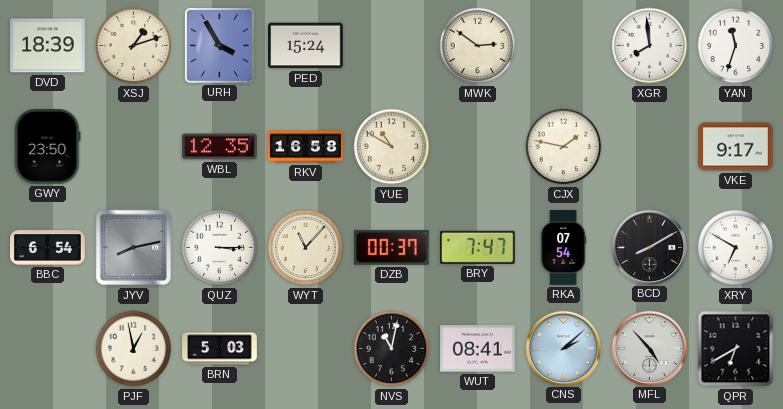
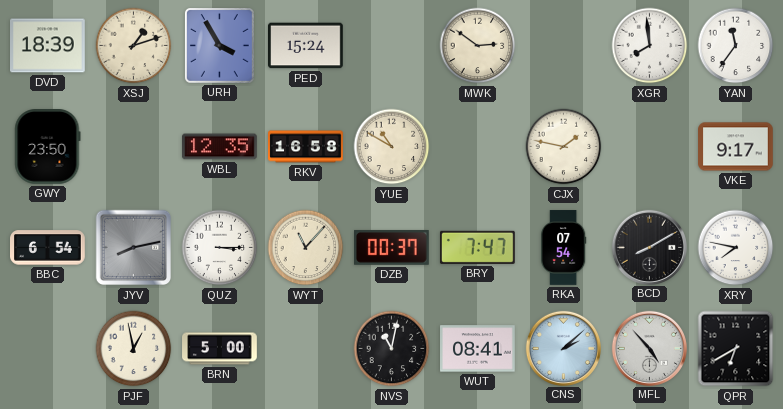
YAN: 11:33 -> 11:36
XRY: 6:50 -> 7:47
BRN: 5:03 -> 5:00
